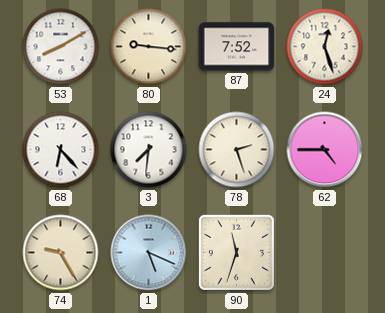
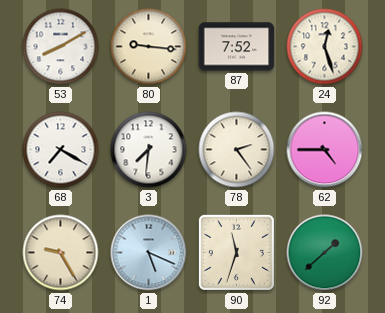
68: 6:23 -> 7:20
78: 2:27 -> 2:24
92: none -> 1:38
